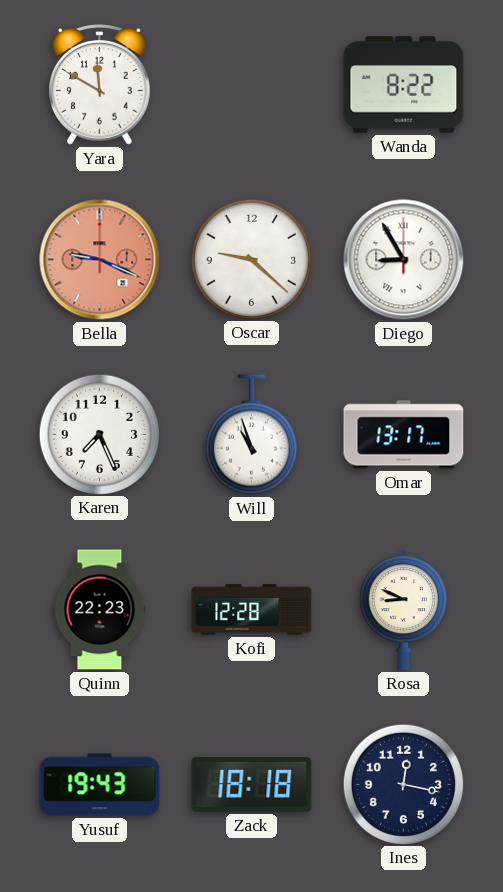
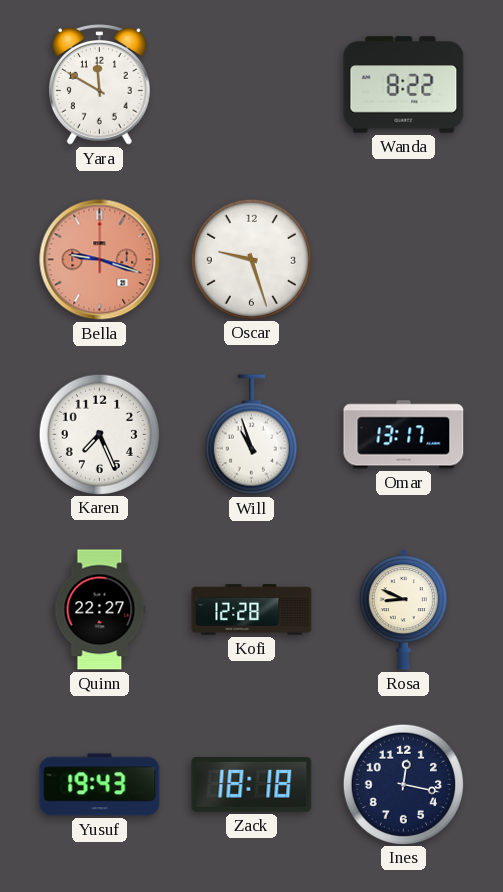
Bella: 9:19 -> 9:18
Oscar: 9:22 -> 9:27
Diego: 8:55 -> none
Quinn: 22:23 -> 22:27
